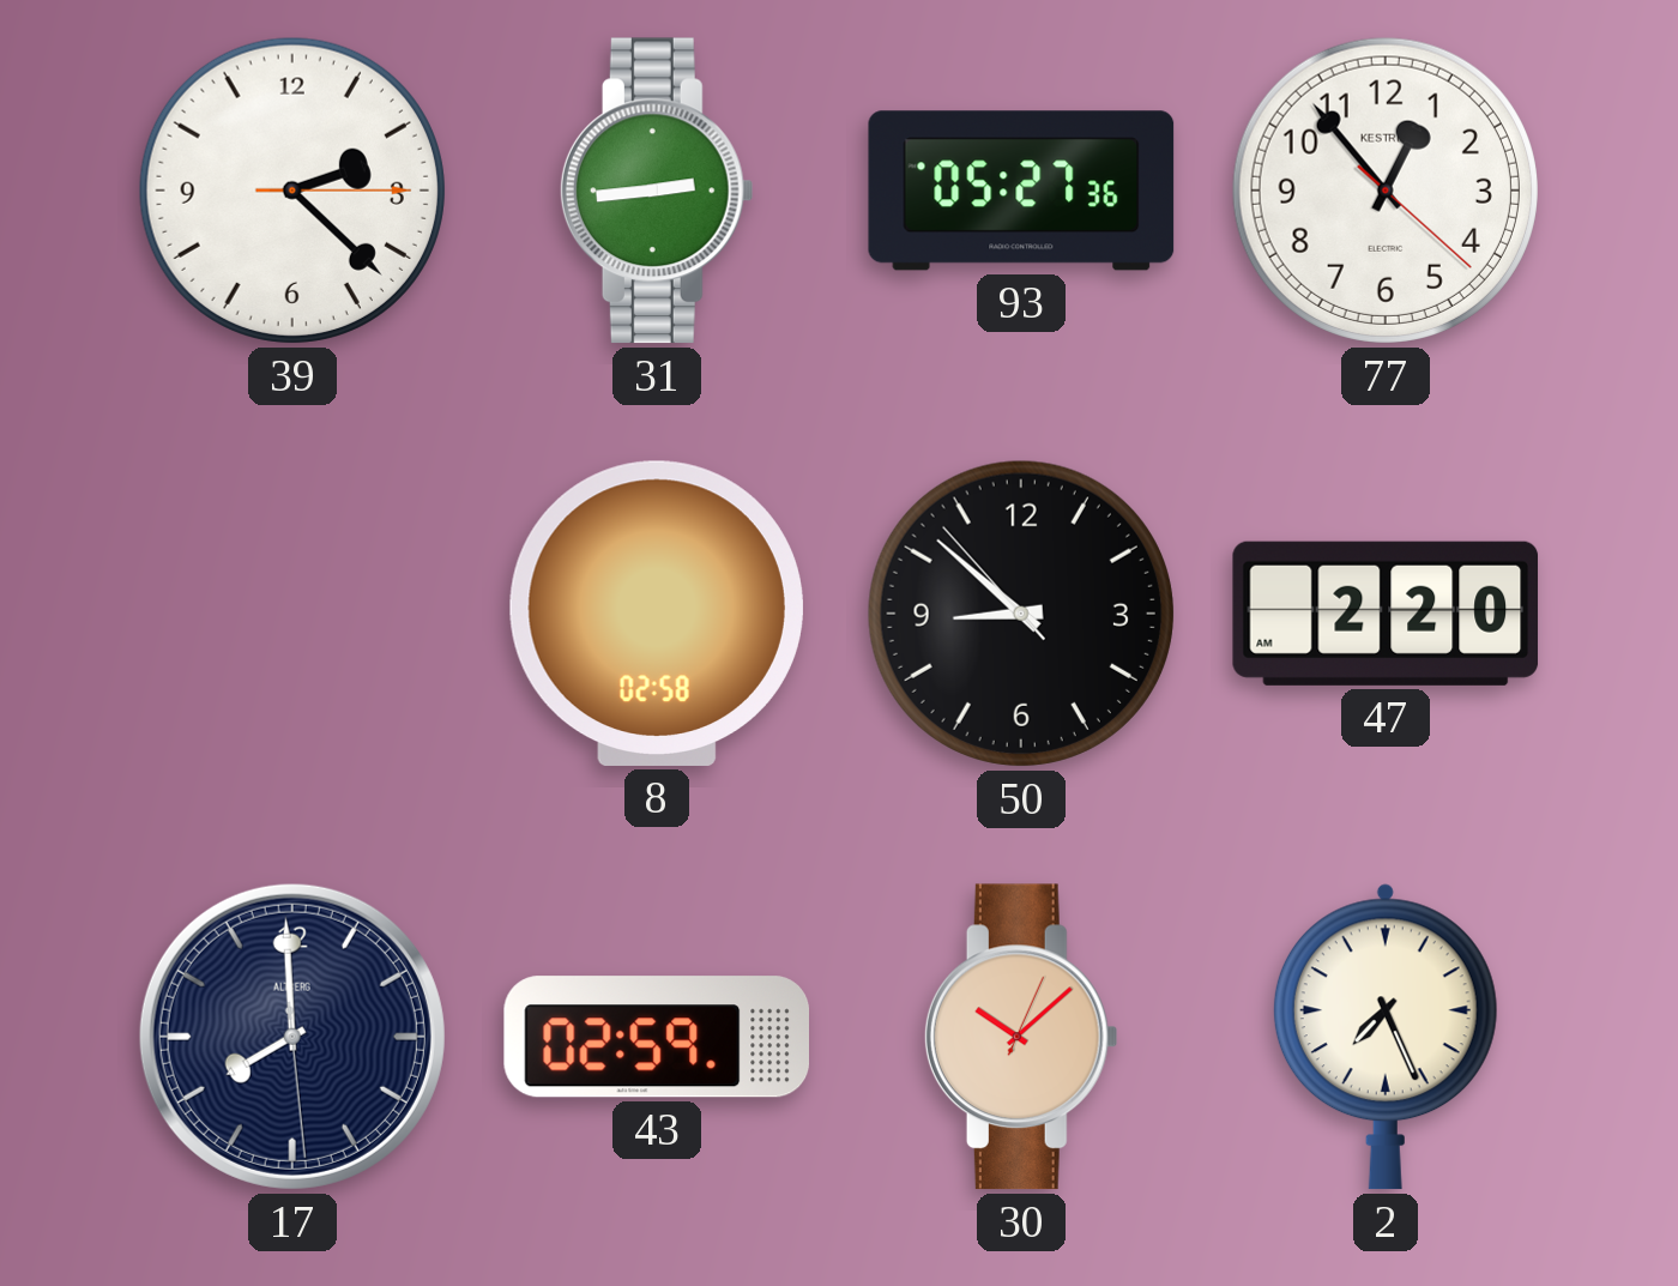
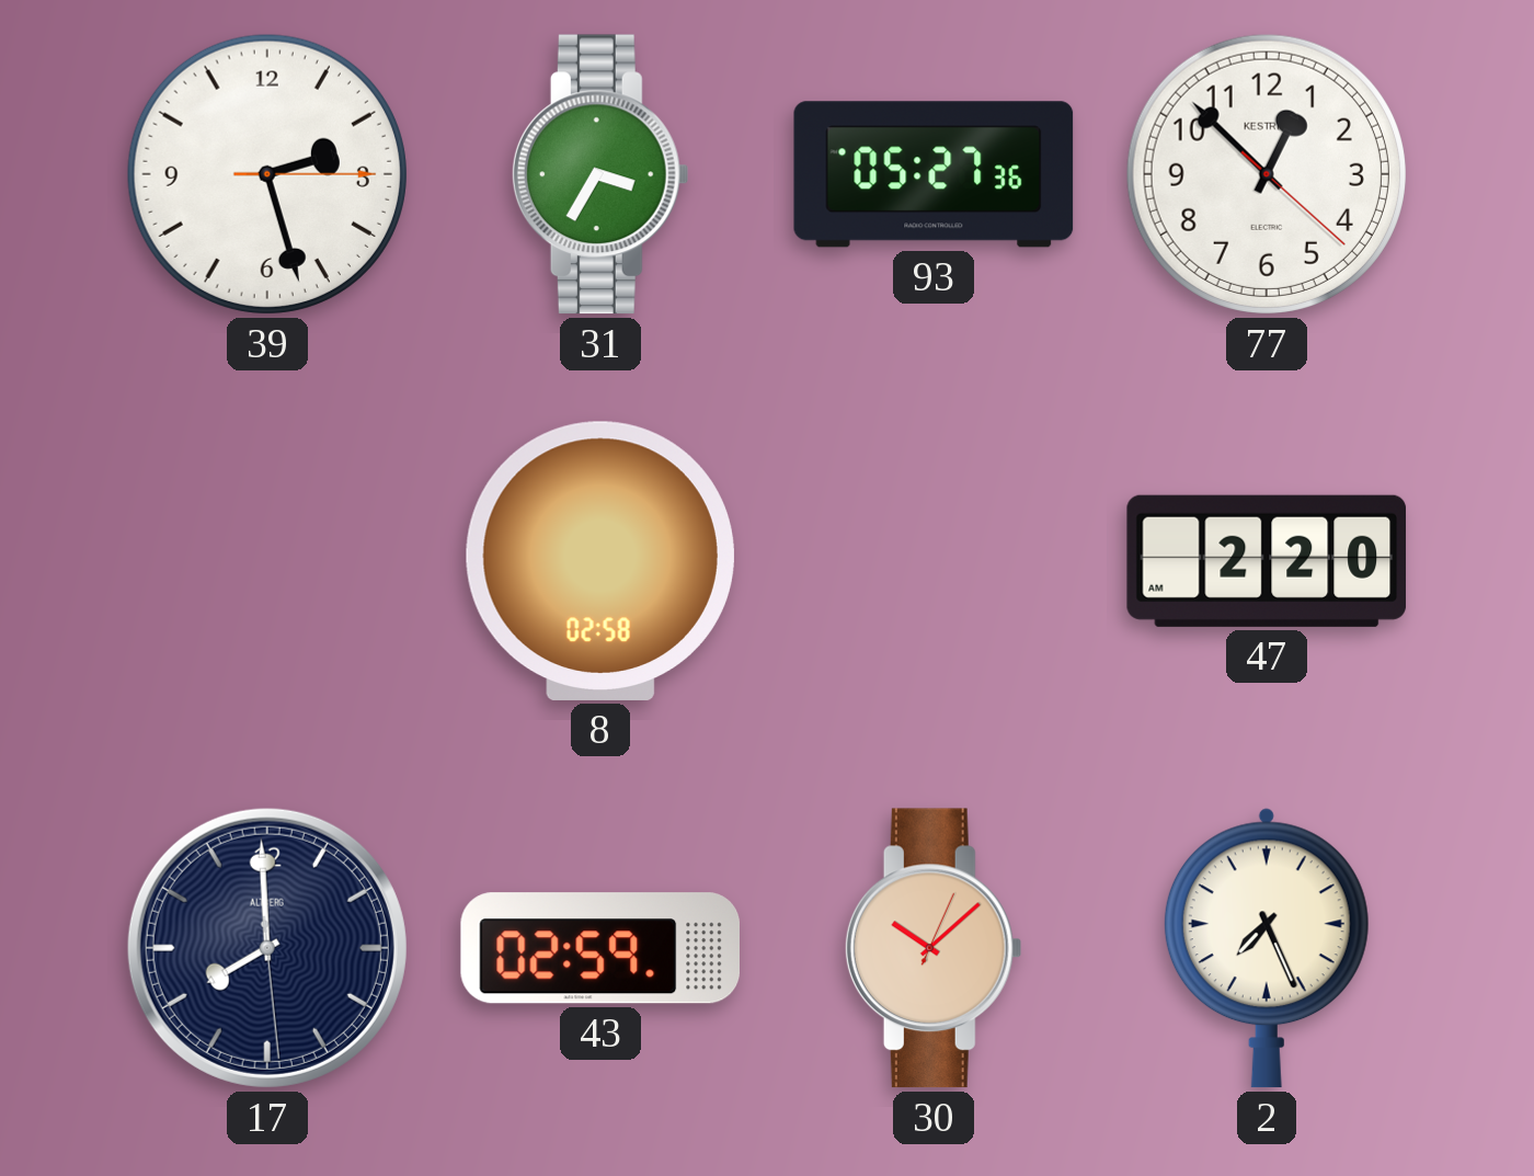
39: 2:22 -> 2:27
31: 2:44 -> 3:35
77: 12:53 -> 12:52
50: 8:51 -> none
